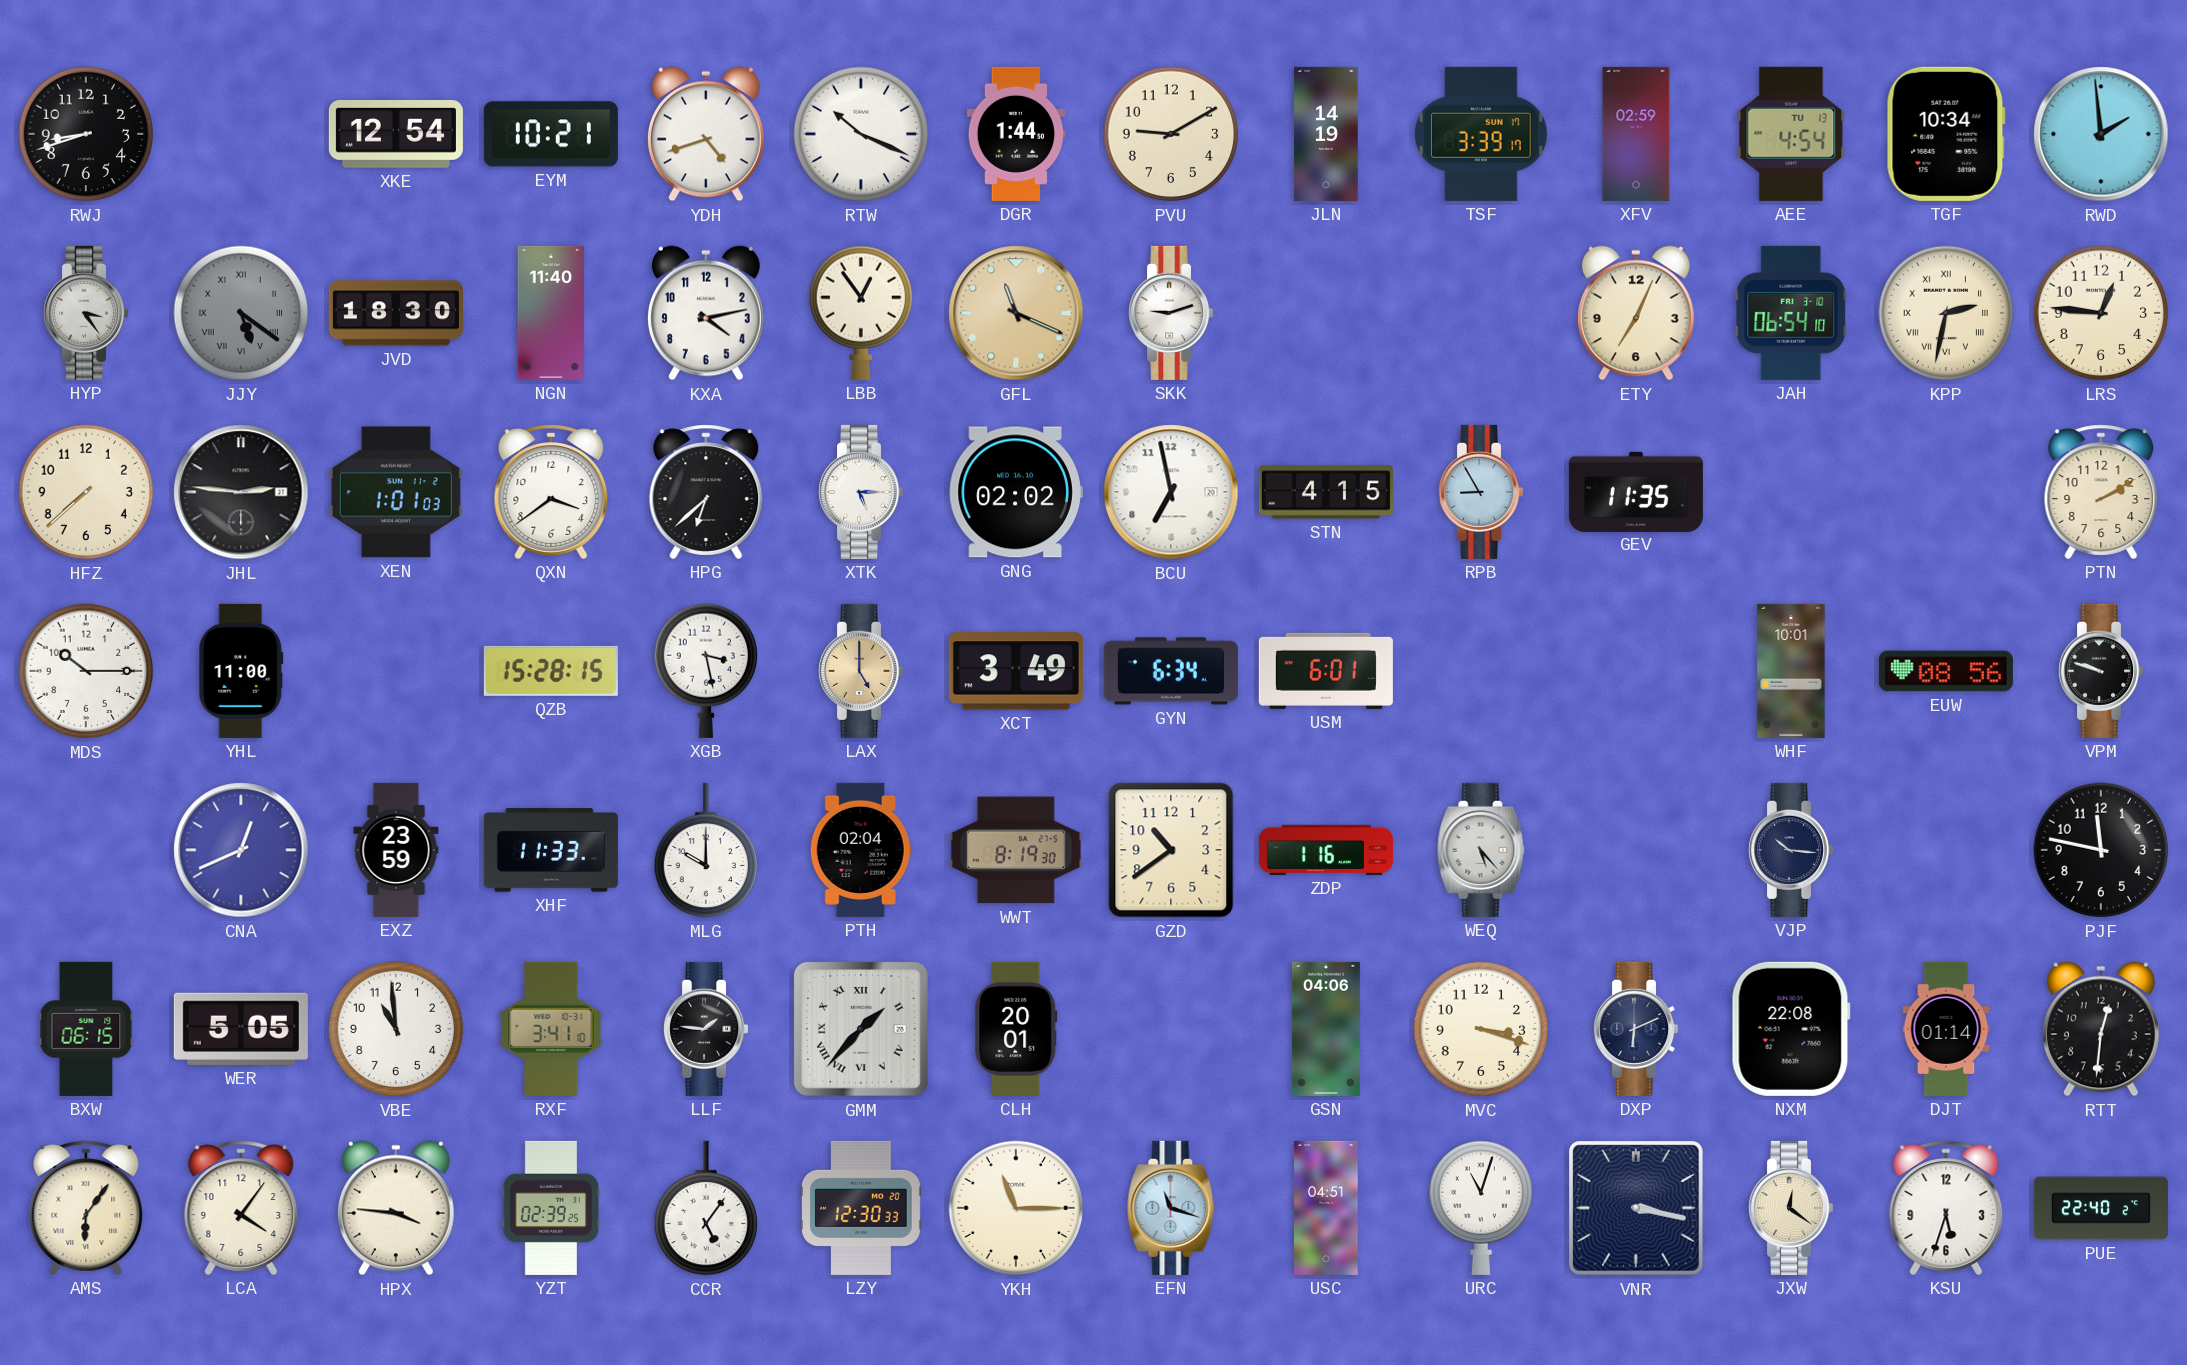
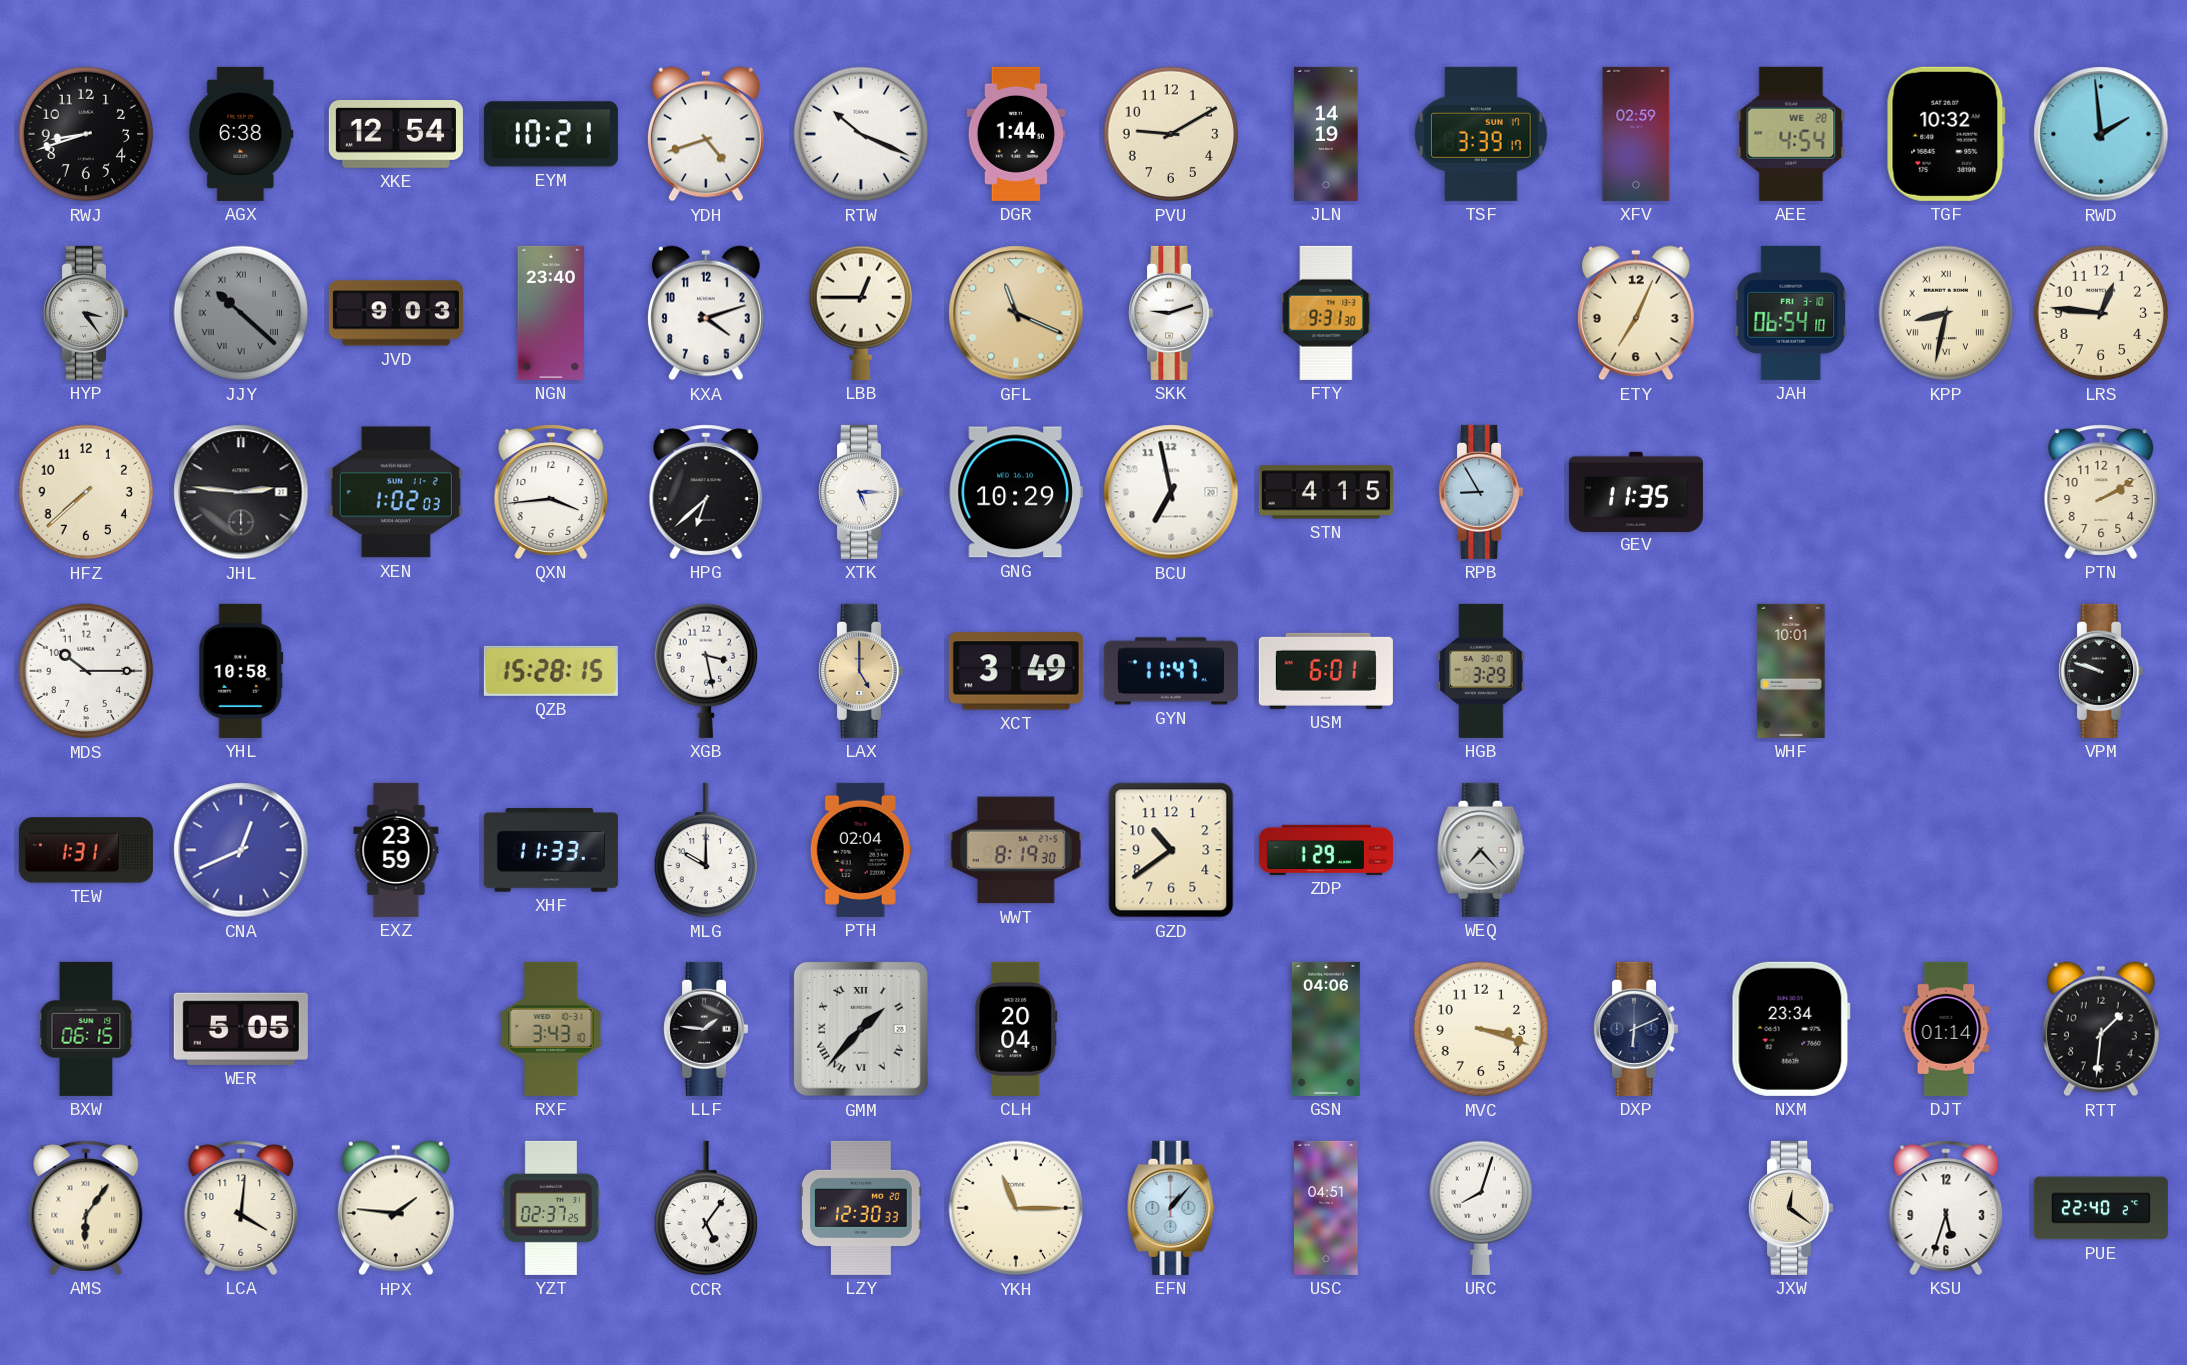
AGX: none -> 6:38
AEE date: TU 13 -> WE 28
TGF: 10:34 -> 10:32
JJY: 5:21 -> 10:22
JVD: 18:30 -> 9:03
NGN: 11:40 -> 23:40
KXA: 4:13 -> 4:12
LBB: 12:54 -> 12:45
FTY: none -> 9:31
KPP: 2:32 -> 8:32
XEN: 1:01 -> 1:02
QXN: 3:39 -> 3:44
GNG: 02:02 -> 10:29
YHL: 11:00 -> 10:58
GYN: 6:34 -> 11:47
HGB: none -> 3:29
EUW: 08:56 -> none
TEW: none -> 1:31
ZDP: 1:16 -> 1:29
WEQ: 5:23 -> 7:23
VJP: 10:16 -> none
PJF: 11:47 -> none
VBE: 10:59 -> none
RXF: 3:41 -> 3:43
CLH: 20:01 -> 20:04
NXM: 22:08 -> 23:34
RTT: 12:31 -> 1:31
LCA: 4:06 -> 4:01
HPX: 3:46 -> 1:46
YZT: 02:39 -> 02:37
EFN: 11:18 -> 1:07
URC: 11:03 -> 8:03
VNR: 3:17 -> none
